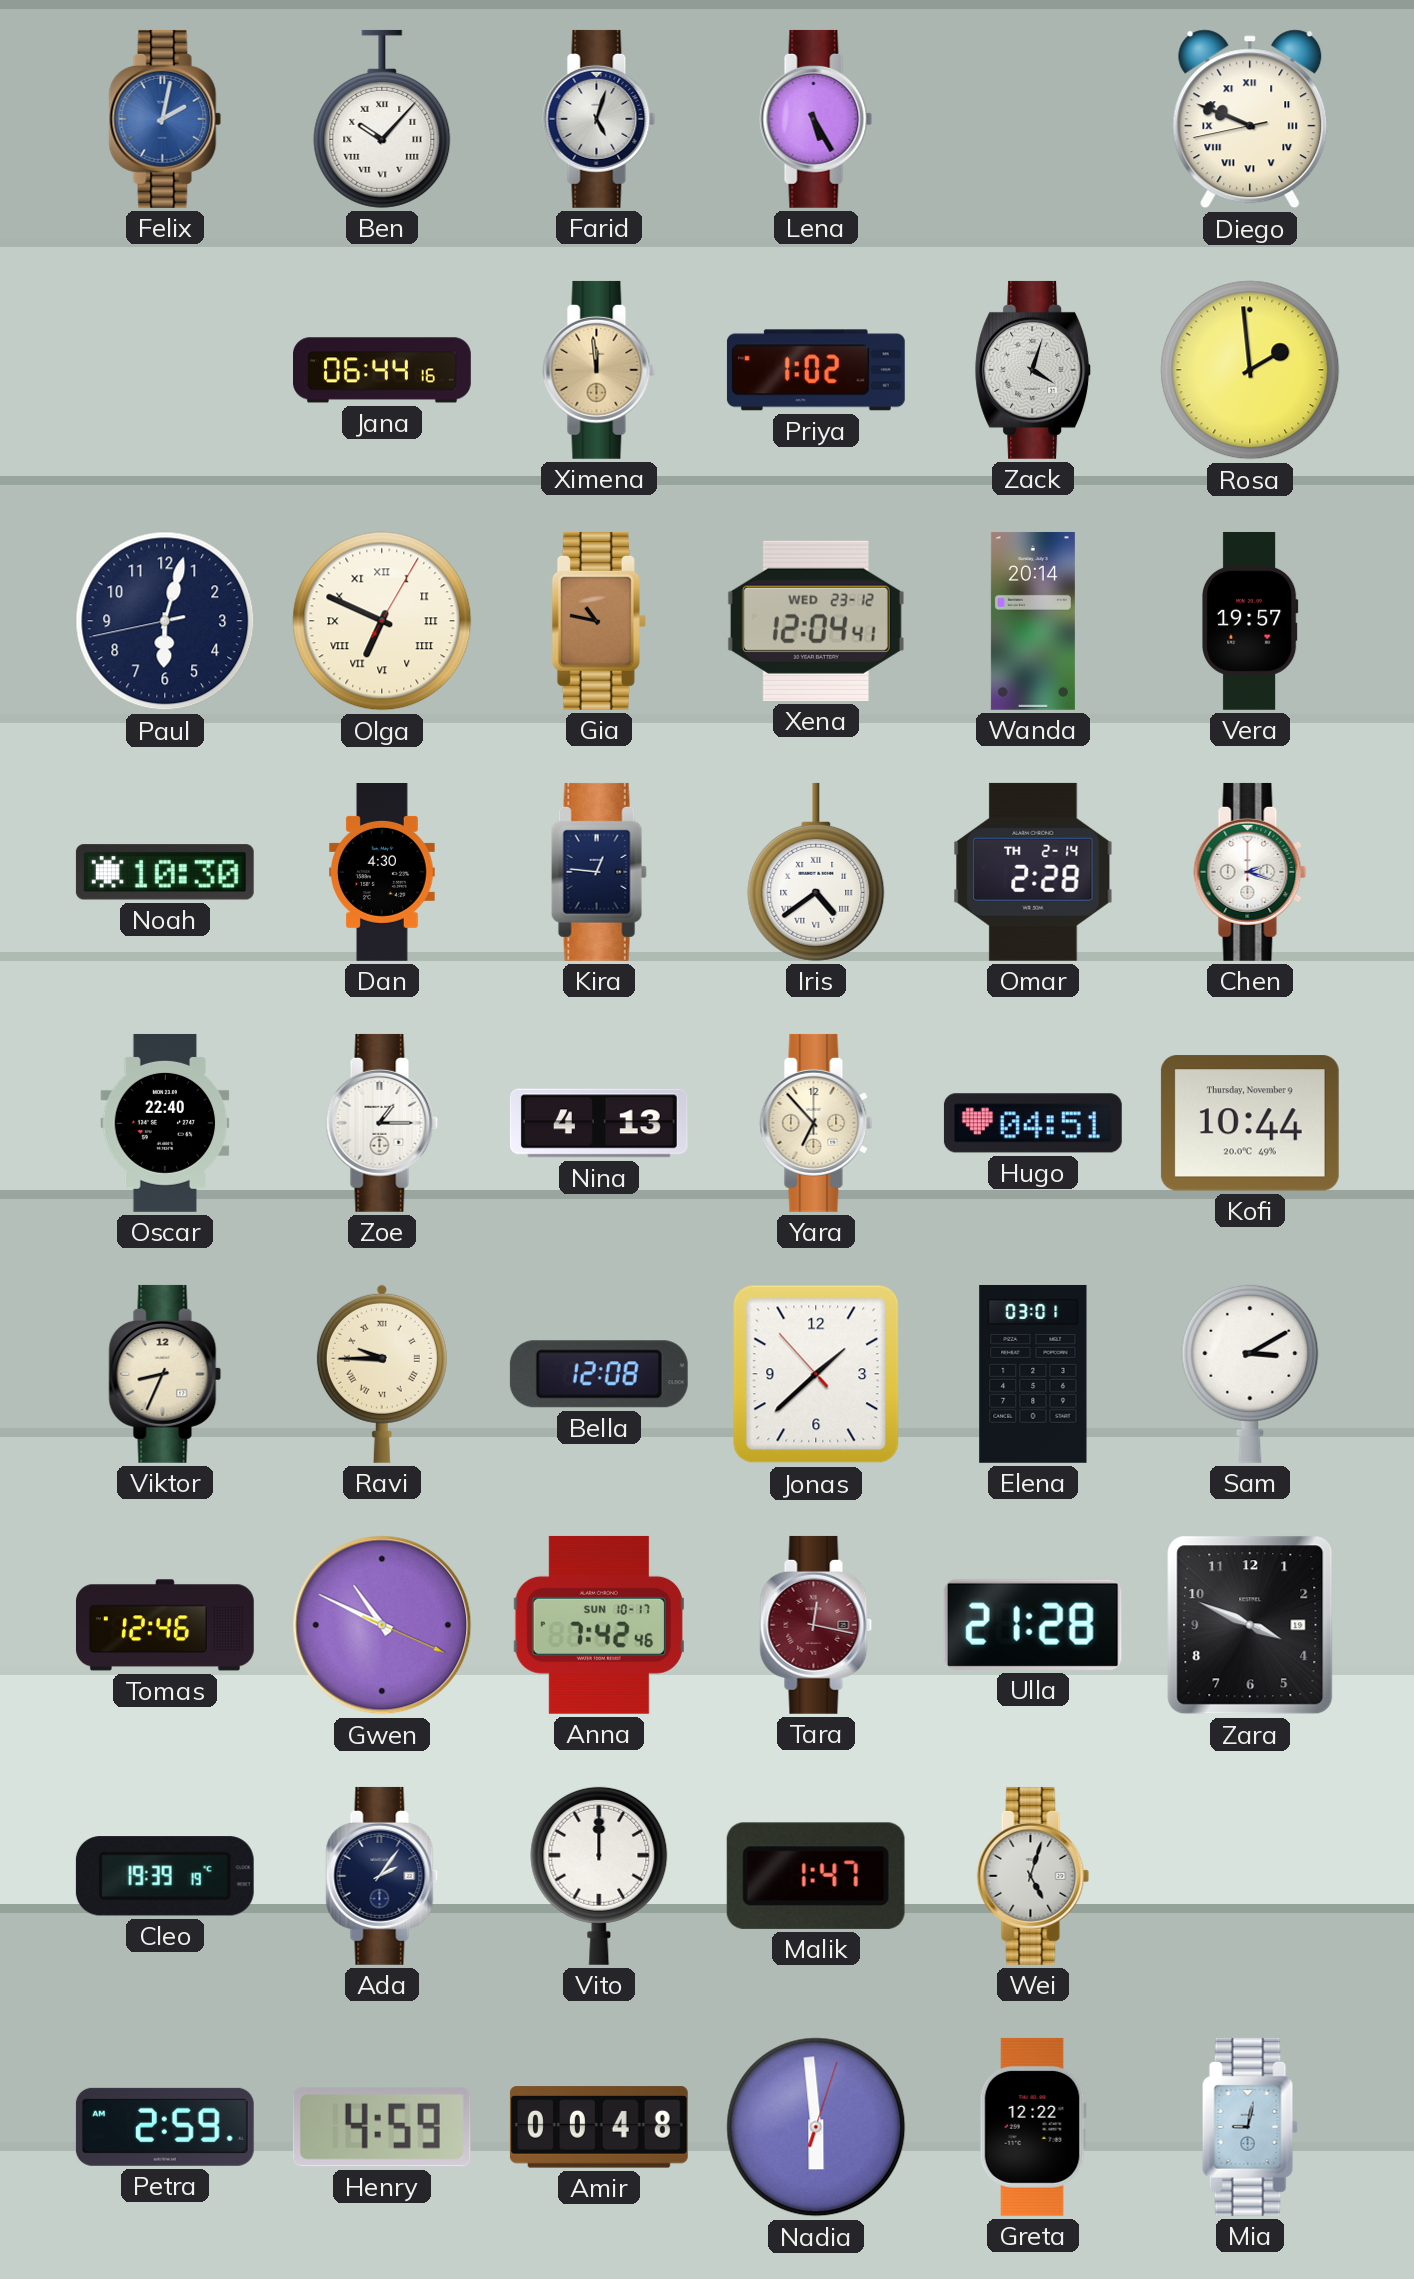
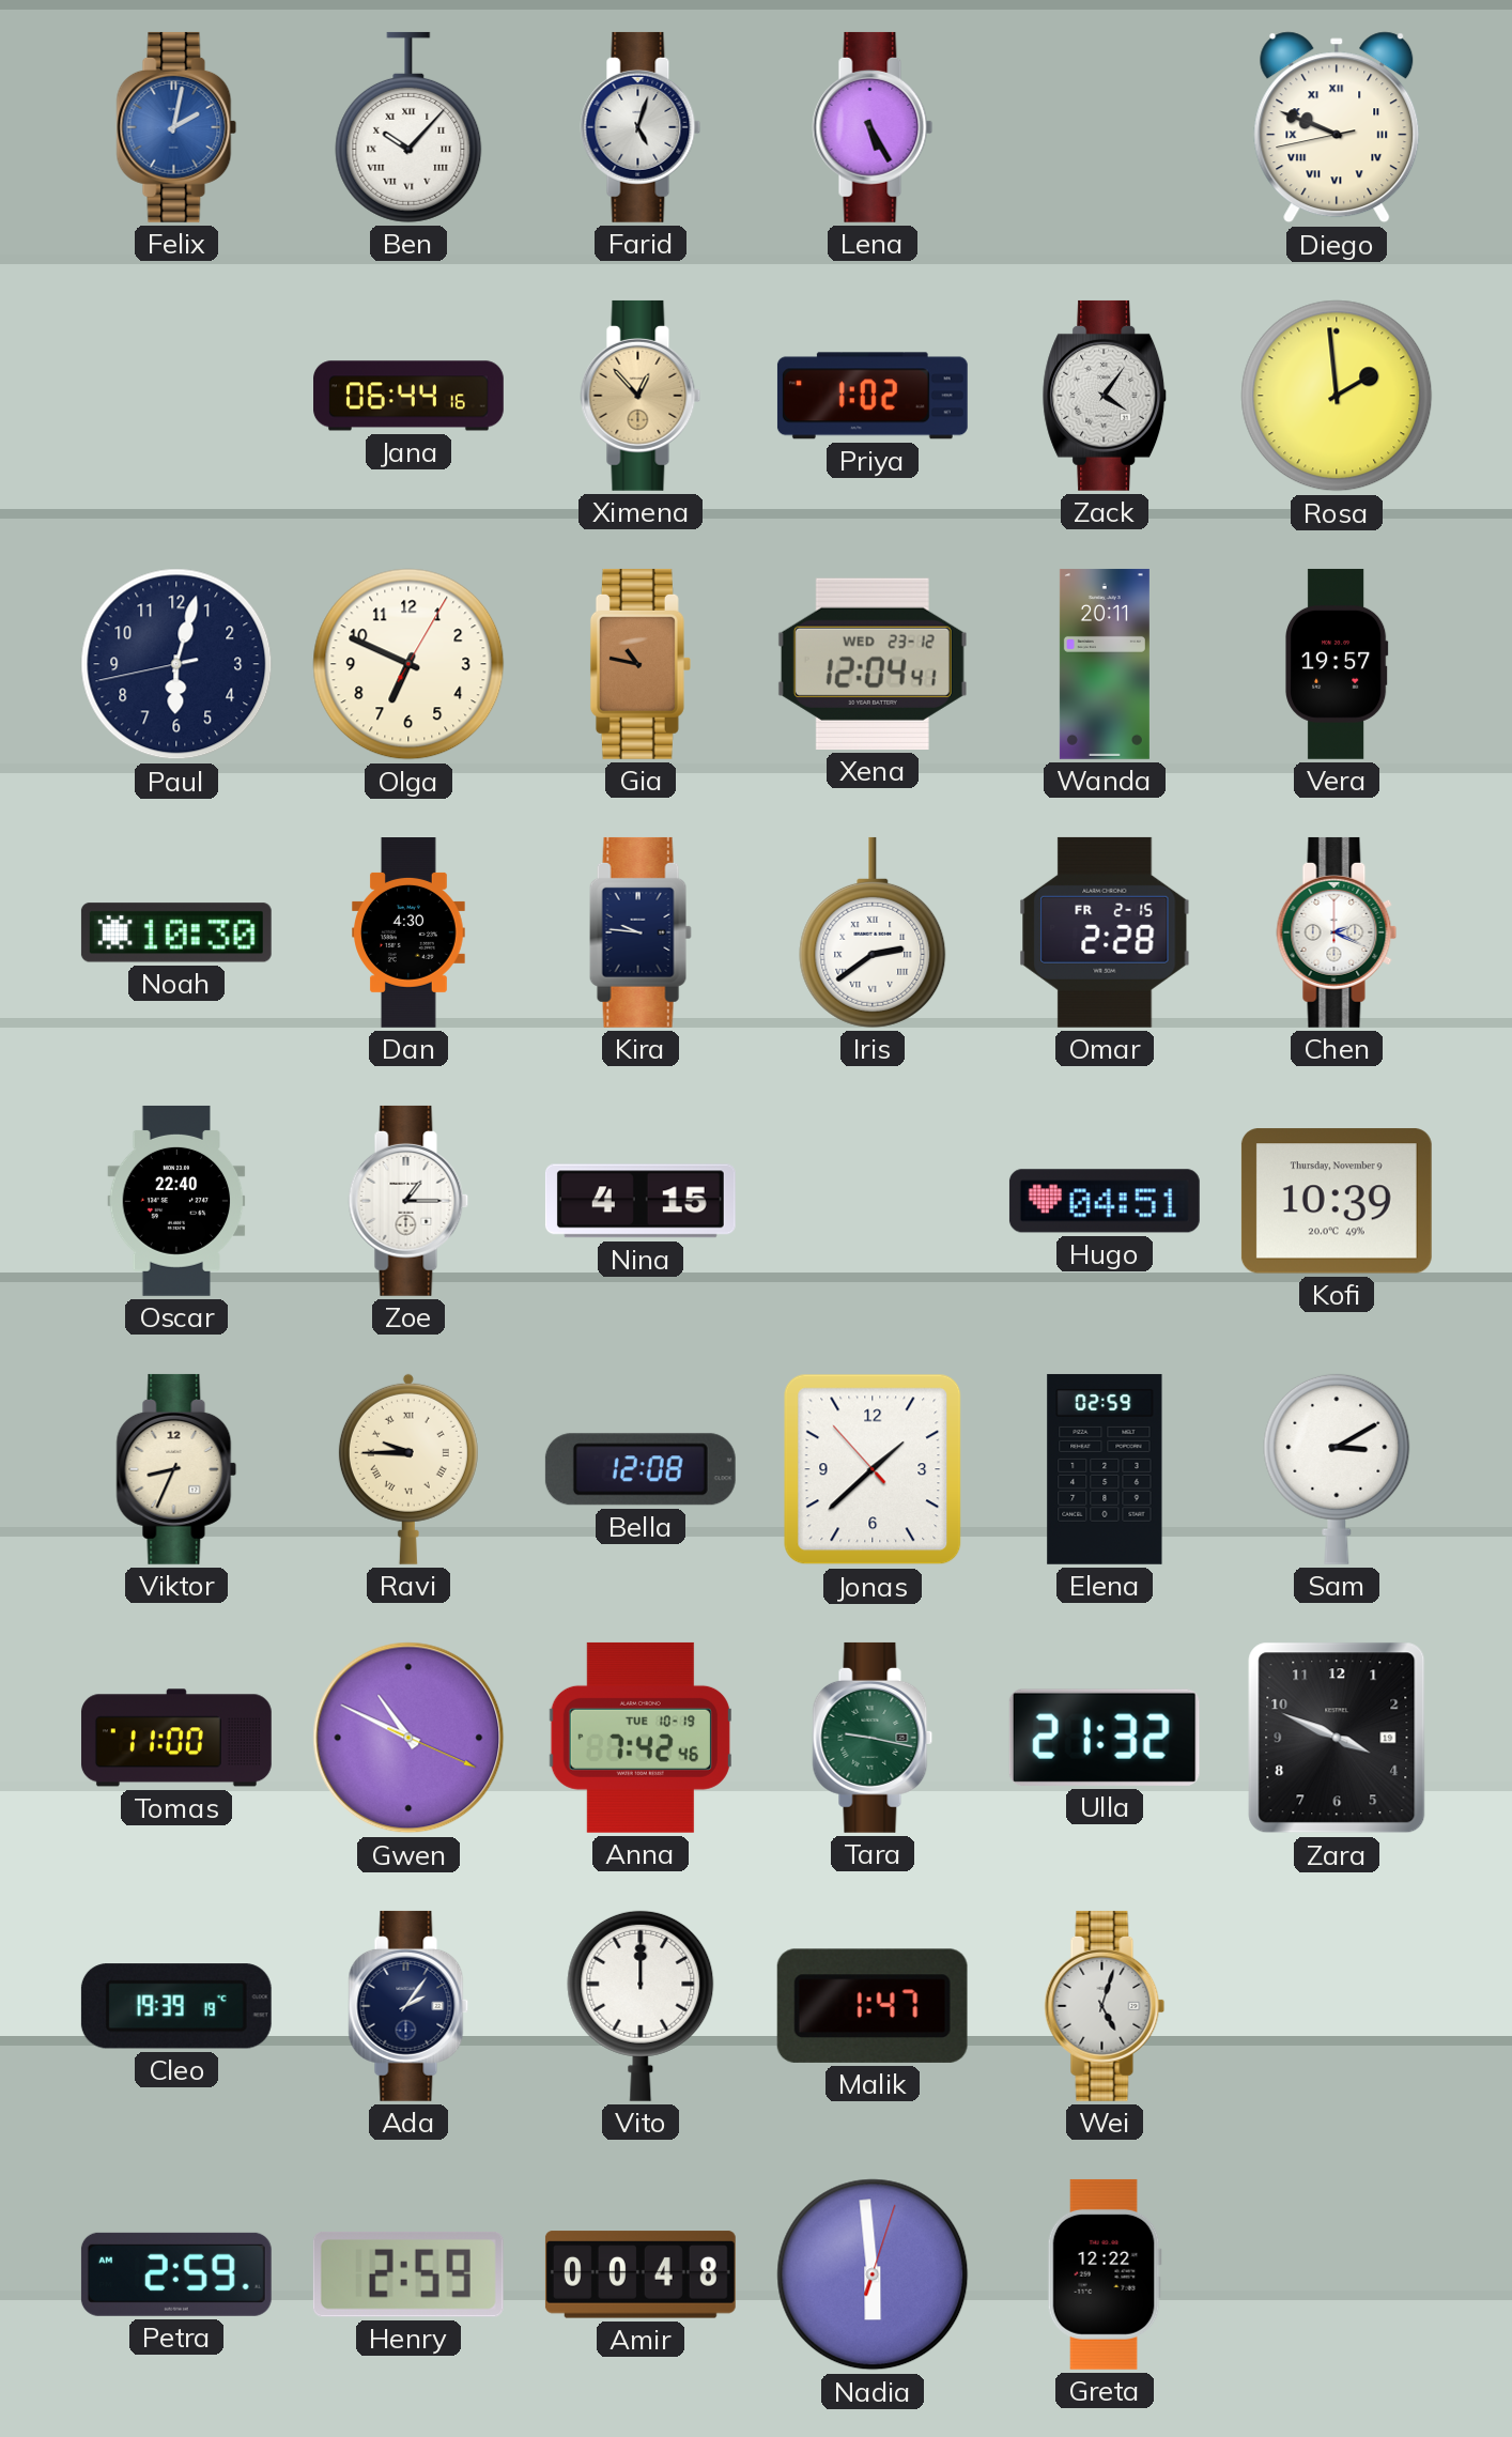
Ximena: 11:59 -> 12:53
Zack: 4:03 -> 4:06
Olga numerals: Roman -> Arabic
Wanda: 20:14 -> 20:11
Kira: 12:46 -> 9:46
Iris: 4:39 -> 2:39
Omar date: TH 2-14 -> FR 2-15
Chen: 2:18 -> 2:19
Nina: 4:13 -> 4:15
Yara: 6:53 -> none
Kofi: 10:44 -> 10:39
Elena: 03:01 -> 02:59
Tomas: 12:46 -> 11:00
Anna date: SUN 10-17 -> TUE 10-19
Tara: 12:17 -> 9:17
Tara dial: burgundy -> green
Ulla: 21:28 -> 21:32
Henry: 4:59 -> 2:59
Mia: 9:02 -> none
